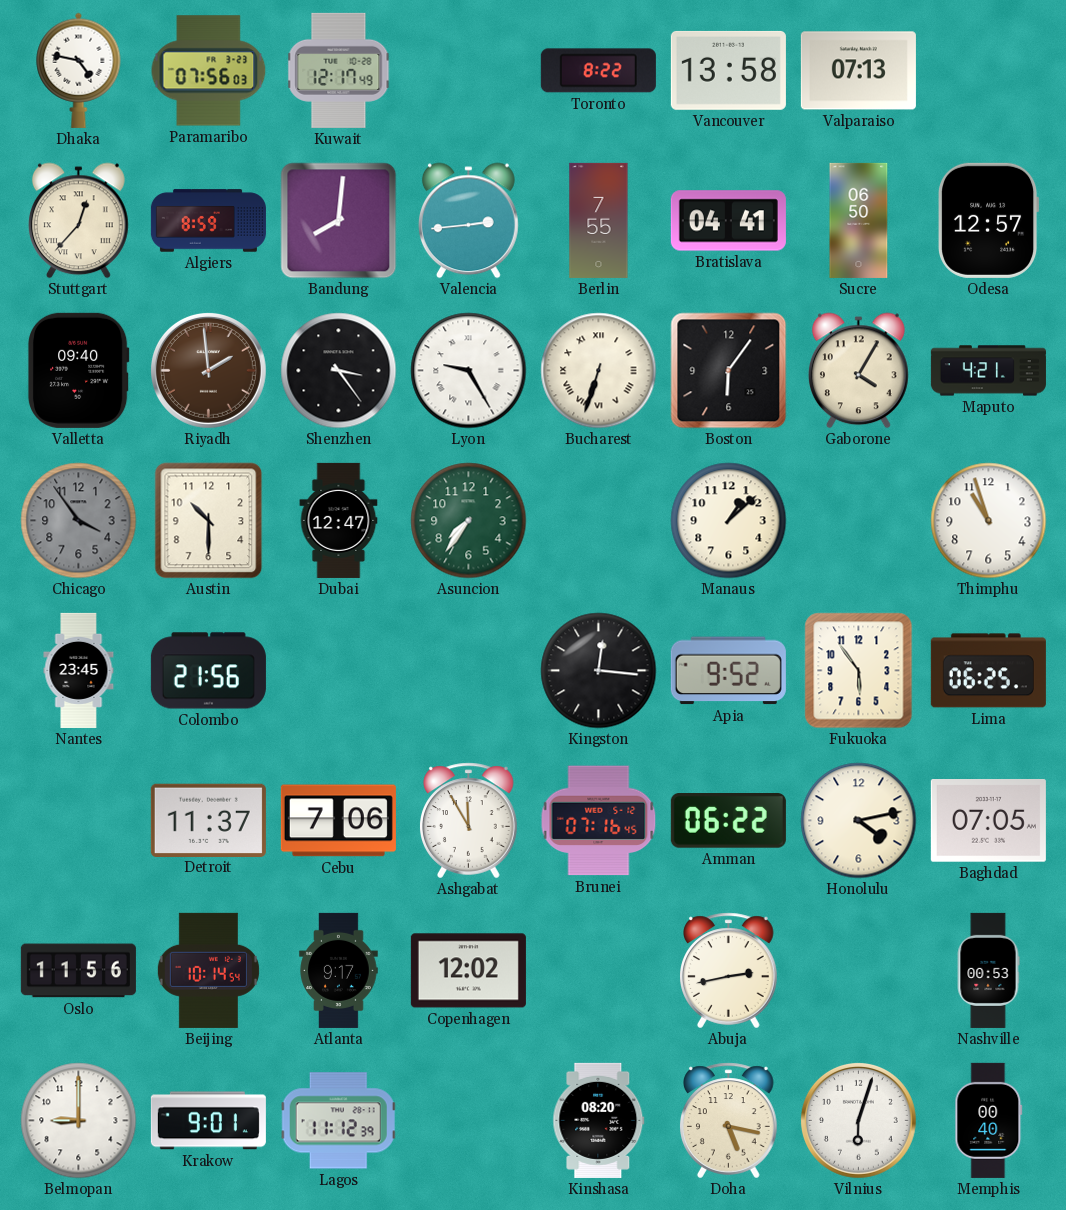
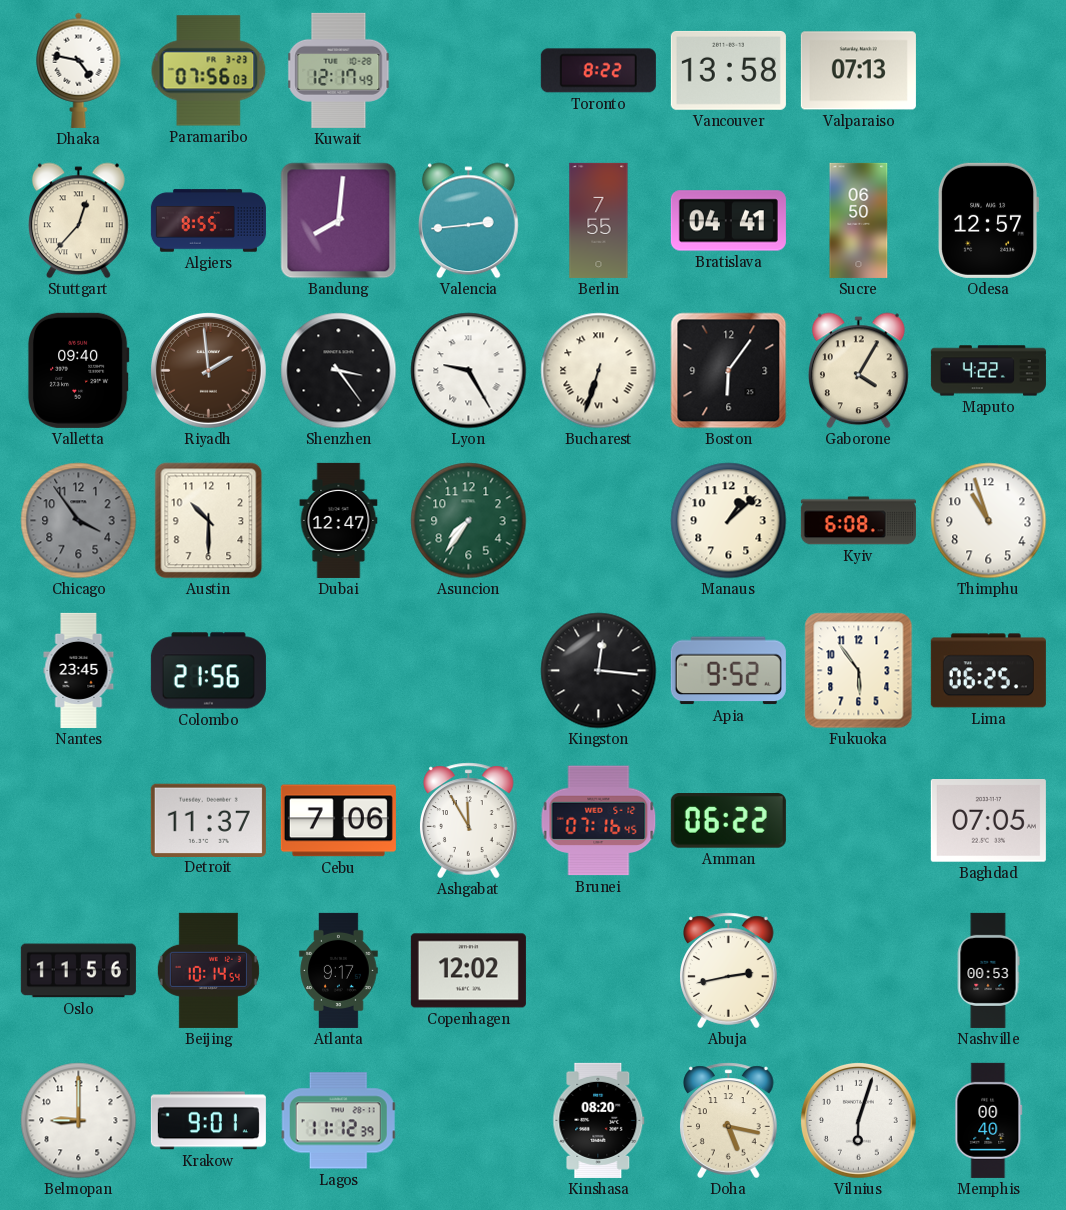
Algiers: 8:59 -> 8:55
Maputo: 4:21 -> 4:22
Kyiv: none -> 6:08
Honolulu: 4:13 -> none
